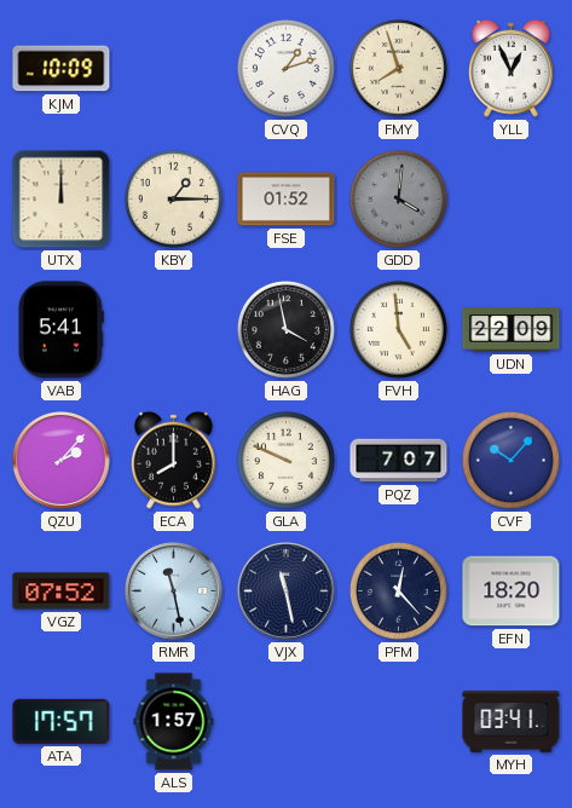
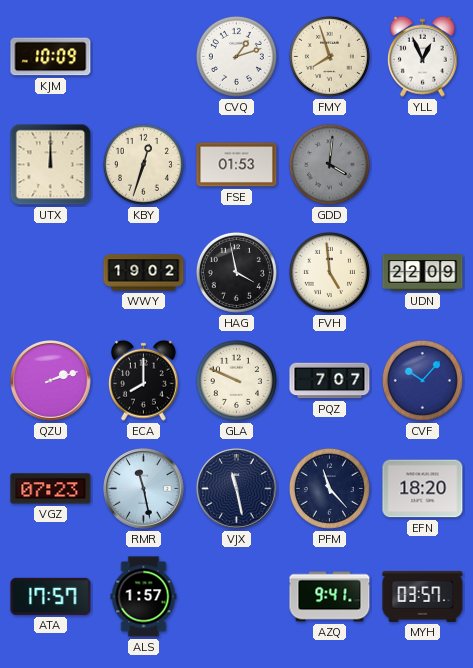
KBY: 1:15 -> 12:33
FSE: 01:52 -> 01:53
VAB: 5:41 -> none
WWY: none -> 19:02
QZU: 2:07 -> 2:12
VGZ: 07:52 -> 07:23
PFM: 12:23 -> 11:23
AZQ: none -> 9:41
MYH: 03:41 -> 03:57
